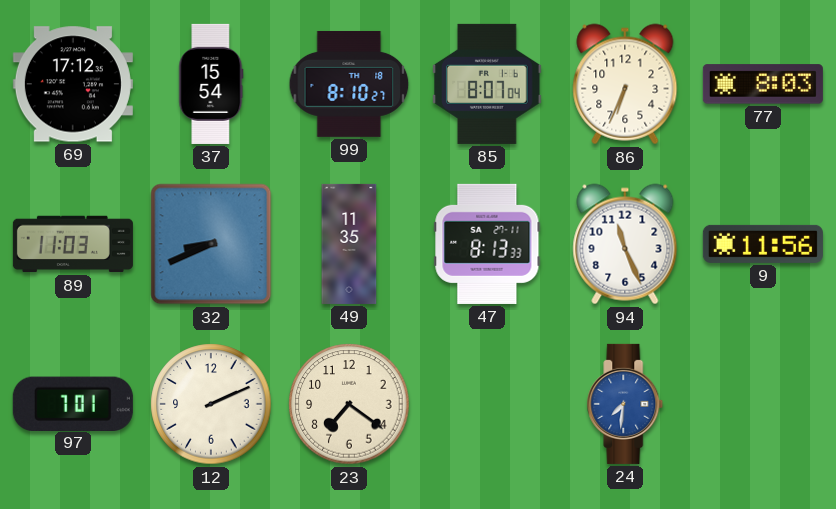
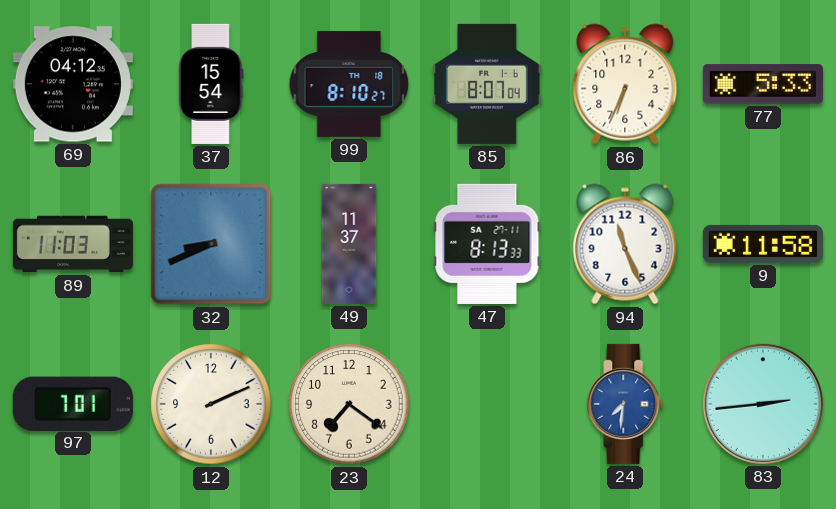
69: 17:12 -> 04:12
77: 8:03 -> 5:33
49: 11:35 -> 11:37
9: 11:56 -> 11:58
83: none -> 2:44
